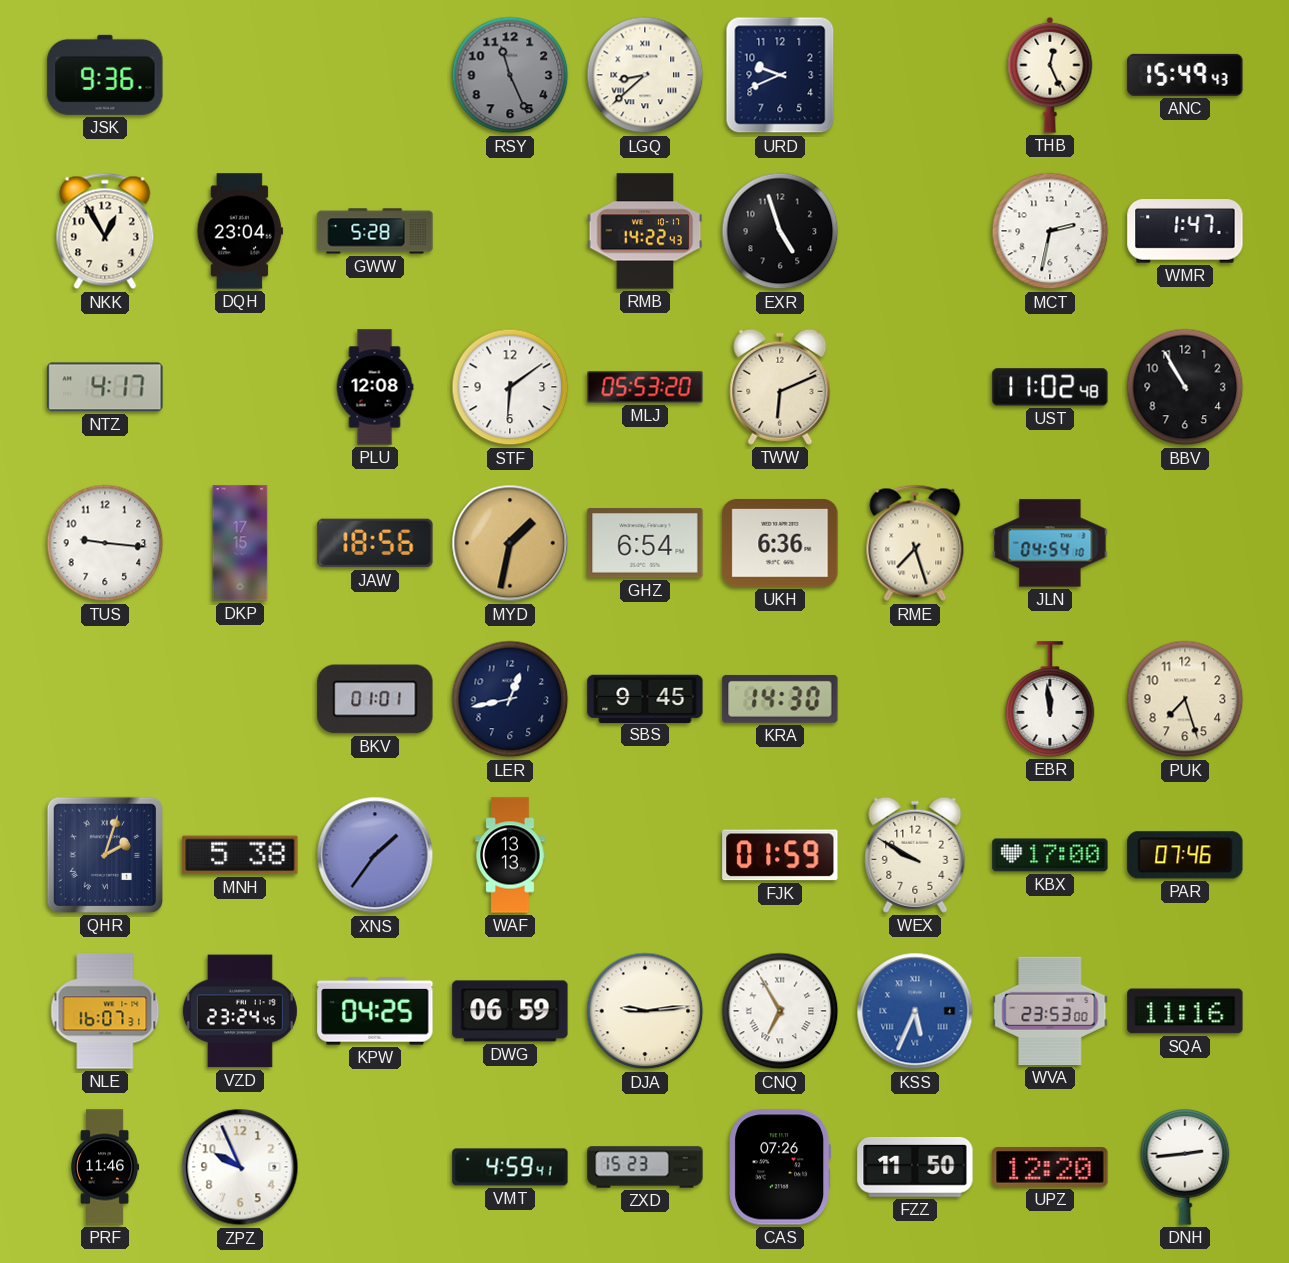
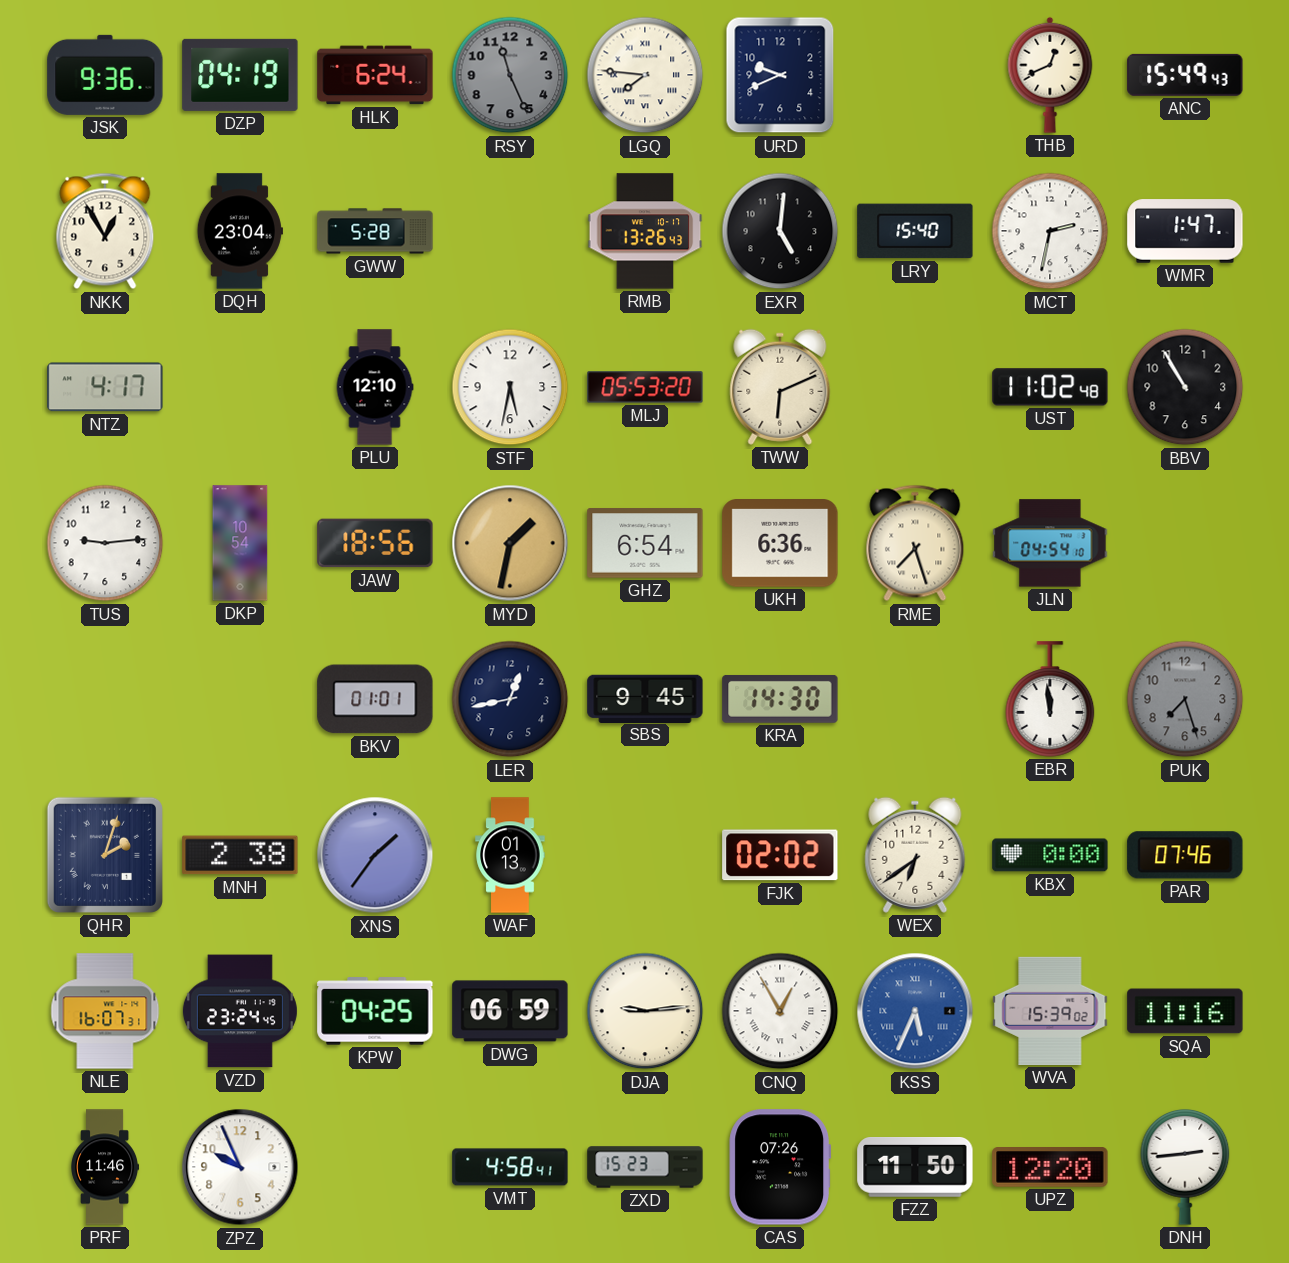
DZP: none -> 04:19
HLK: none -> 6:24
LGQ: 8:38 -> 7:46
THB: 12:26 -> 12:41
RMB: 14:22 -> 13:26
EXR: 4:57 -> 5:01
LRY: none -> 15:40
PLU: 12:08 -> 12:10
STF: 6:09 -> 5:32
TUS: 9:16 -> 9:14
DKP: 17:15 -> 10:54
PUK dial: cream -> grey
MNH: 5:38 -> 2:38
WAF: 13:13 -> 01:13
FJK: 01:59 -> 02:02
WEX: 9:50 -> 6:39
KBX: 17:00 -> 0:00
CNQ: 6:55 -> 12:55
WVA: 23:53 -> 15:39
VMT: 4:59 -> 4:58
